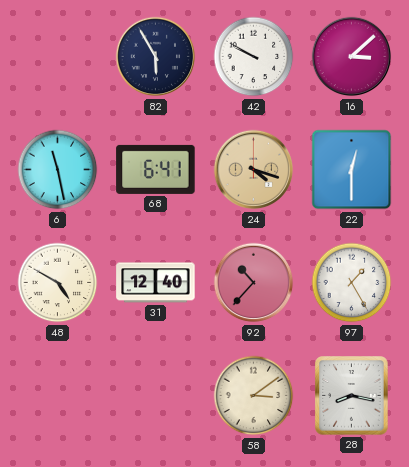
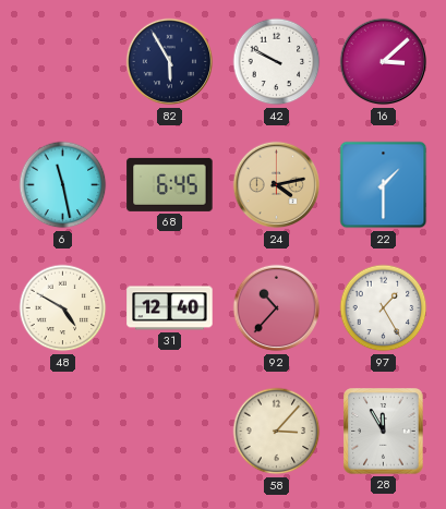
68: 6:41 -> 6:45
24: 4:18 -> 4:13
22: 12:30 -> 1:30
58: 3:09 -> 3:07
28: 8:17 -> 11:55
